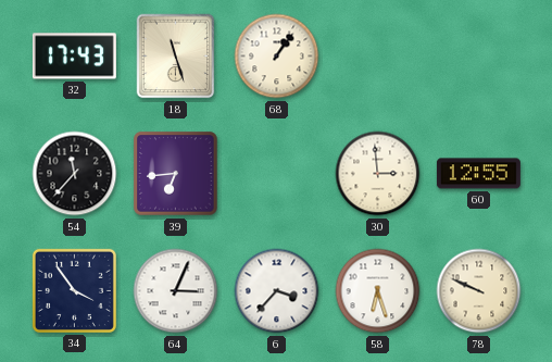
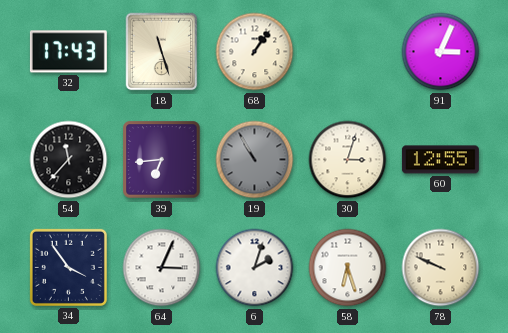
91: none -> 3:04
19: none -> 10:55
30: 2:59 -> 3:03
6: 3:37 -> 2:03
